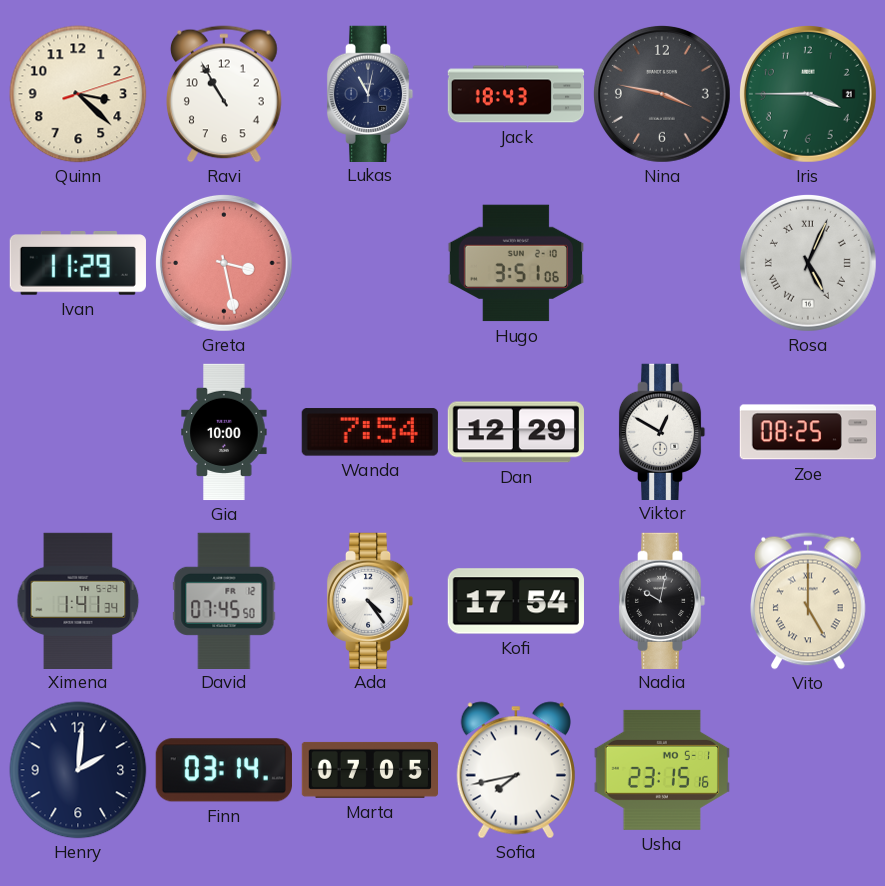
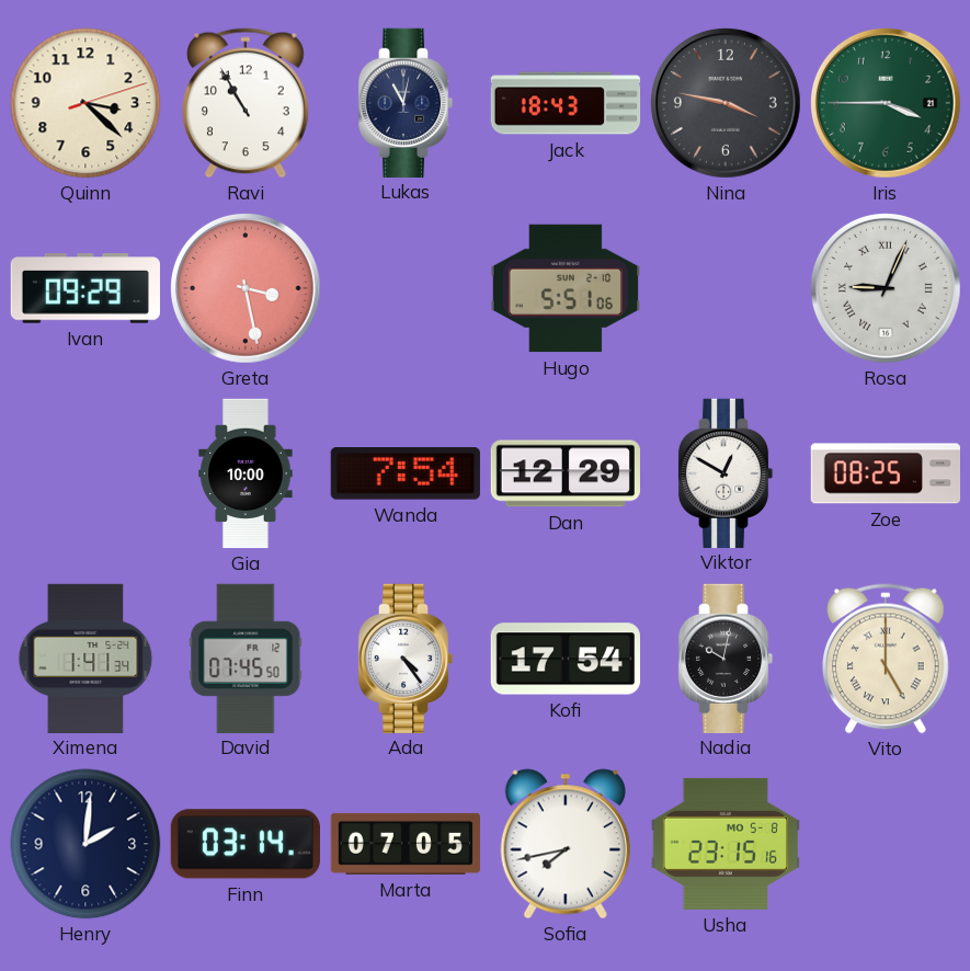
Ivan: 11:29 -> 09:29
Hugo: 3:51 -> 5:51
Rosa: 5:04 -> 9:04
Usha date: MO 5-1 -> MO 5-8
